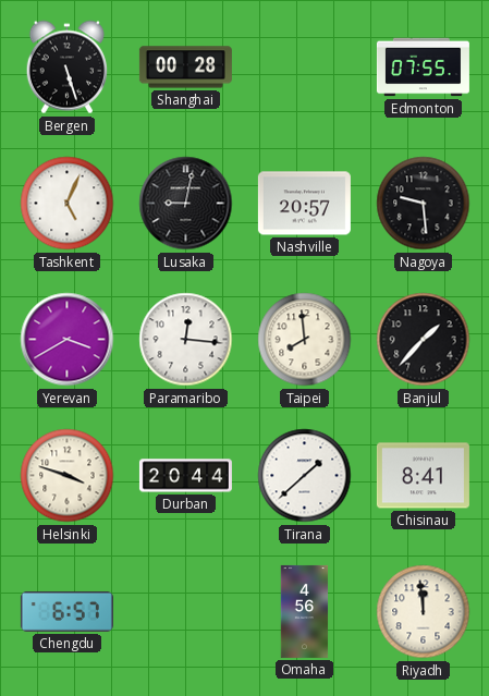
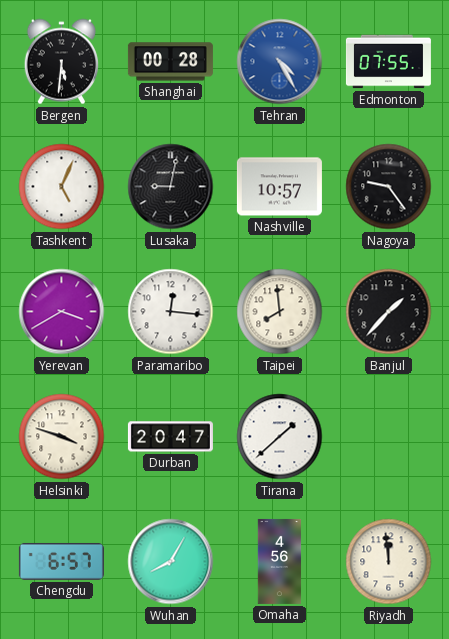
Bergen: 5:27 -> 5:31
Tehran: none -> 4:25
Nashville: 20:57 -> 10:57
Nagoya: 9:29 -> 9:24
Durban: 20:44 -> 20:47
Chisinau: 8:41 -> none
Wuhan: none -> 8:05
